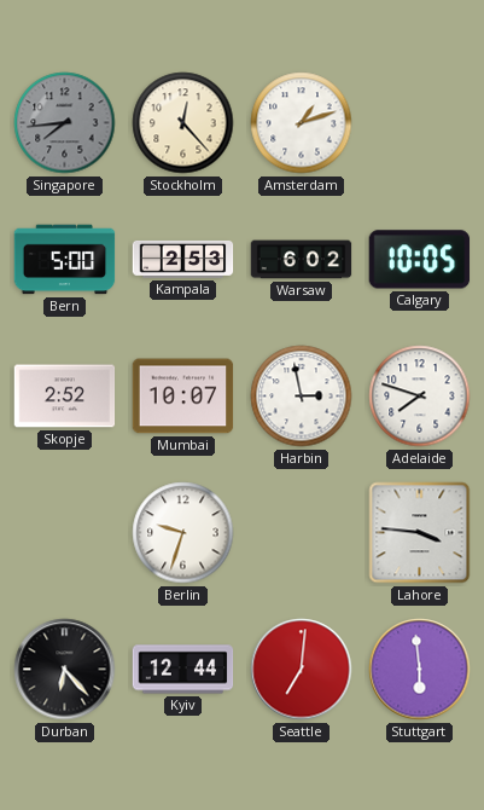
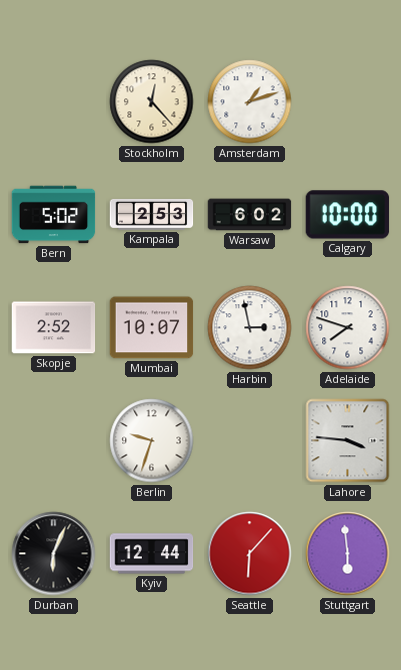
Singapore: 7:44 -> none
Bern: 5:00 -> 5:02
Calgary: 10:05 -> 10:00
Durban: 6:23 -> 6:04
Seattle: 7:01 -> 6:07
